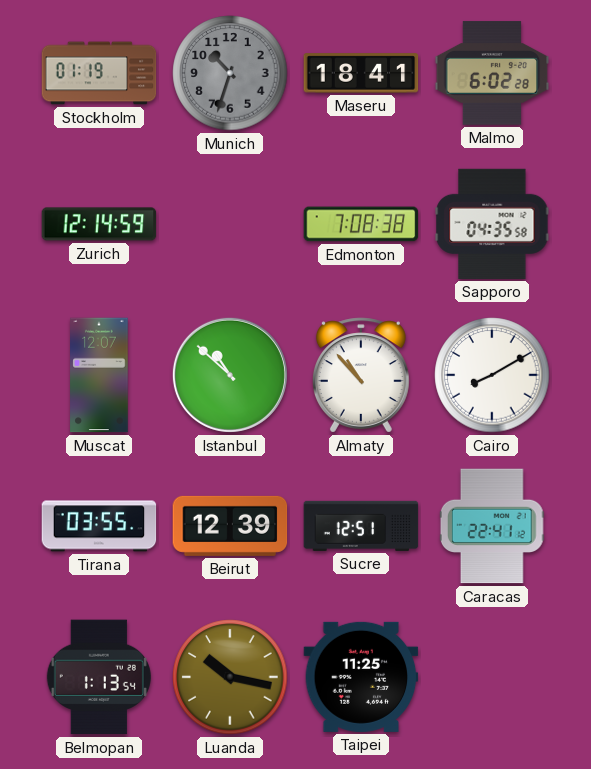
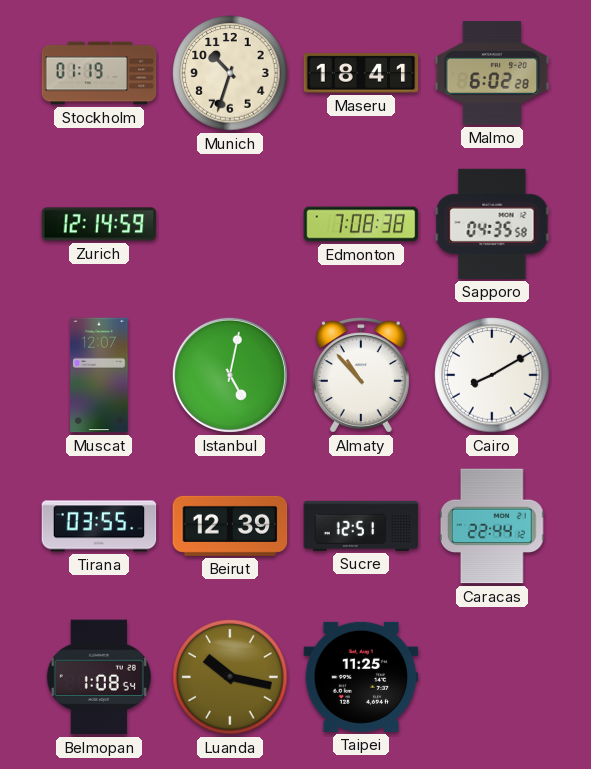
Munich dial: grey -> cream
Istanbul: 10:52 -> 5:02
Caracas: 22:41 -> 22:44
Belmopan: 1:13 -> 1:08
